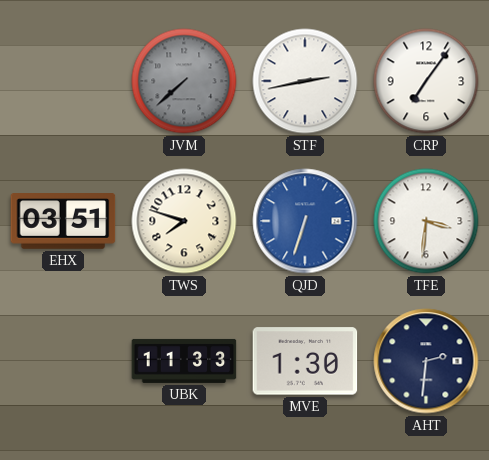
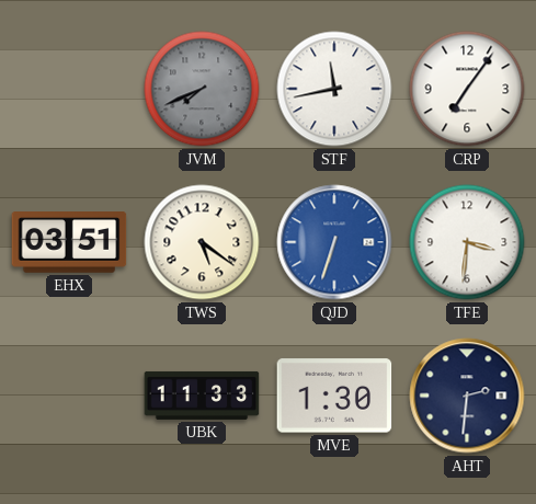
JVM: 7:38 -> 7:41
STF: 2:43 -> 11:43
TWS: 7:48 -> 5:21
